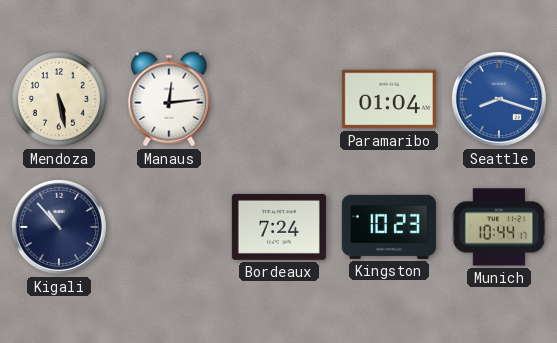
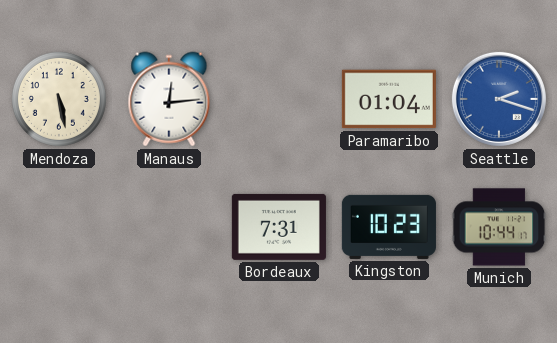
Seattle: 8:18 -> 2:18
Kigali: 10:53 -> none
Bordeaux: 7:24 -> 7:31
